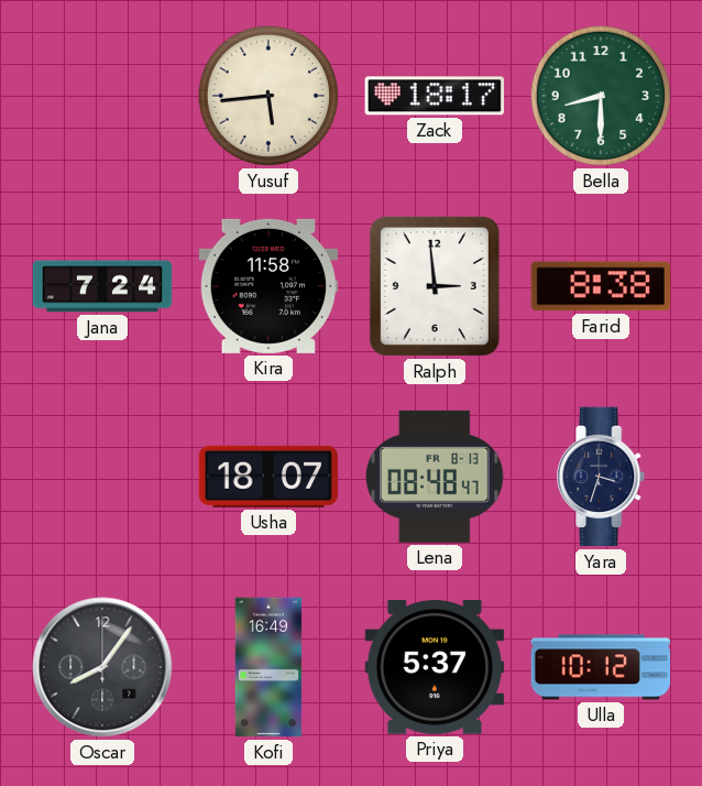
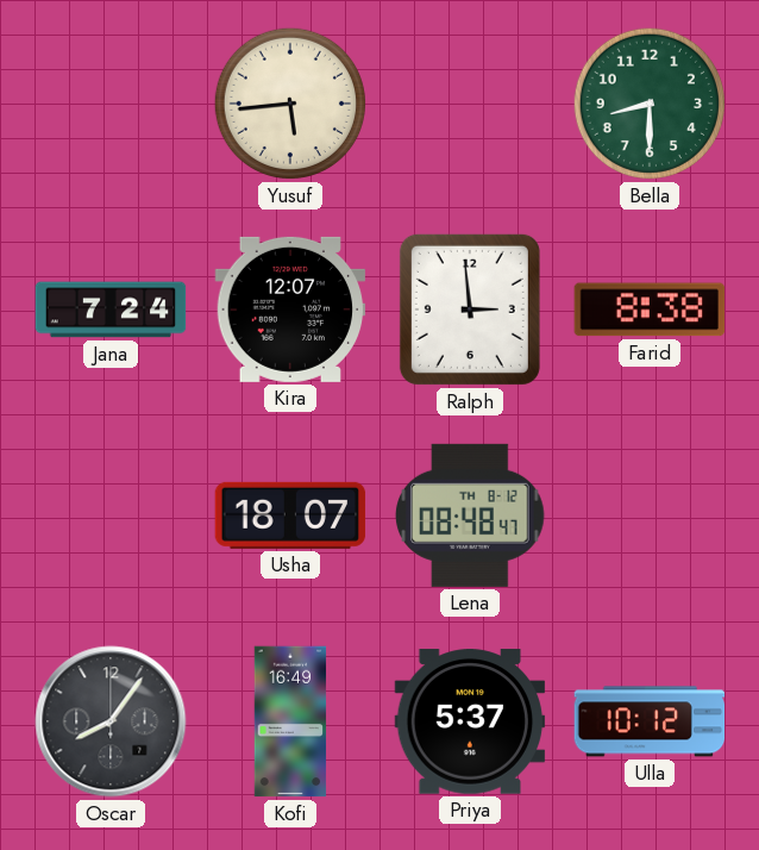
Zack: 18:17 -> none
Kira: 11:58 -> 12:07
Lena date: FR 8-13 -> TH 8-12
Yara: 3:33 -> none
